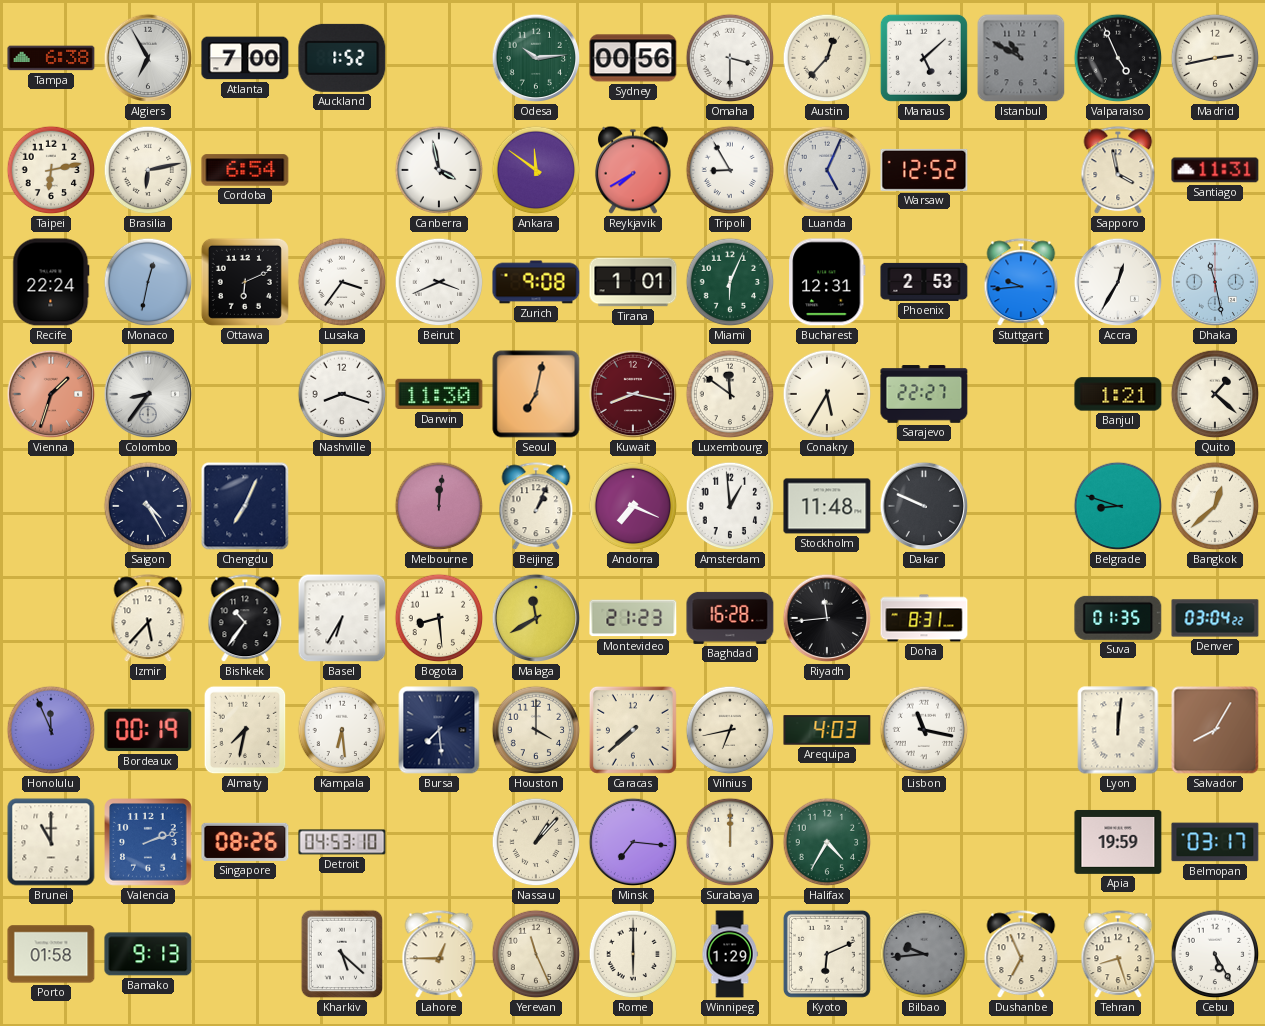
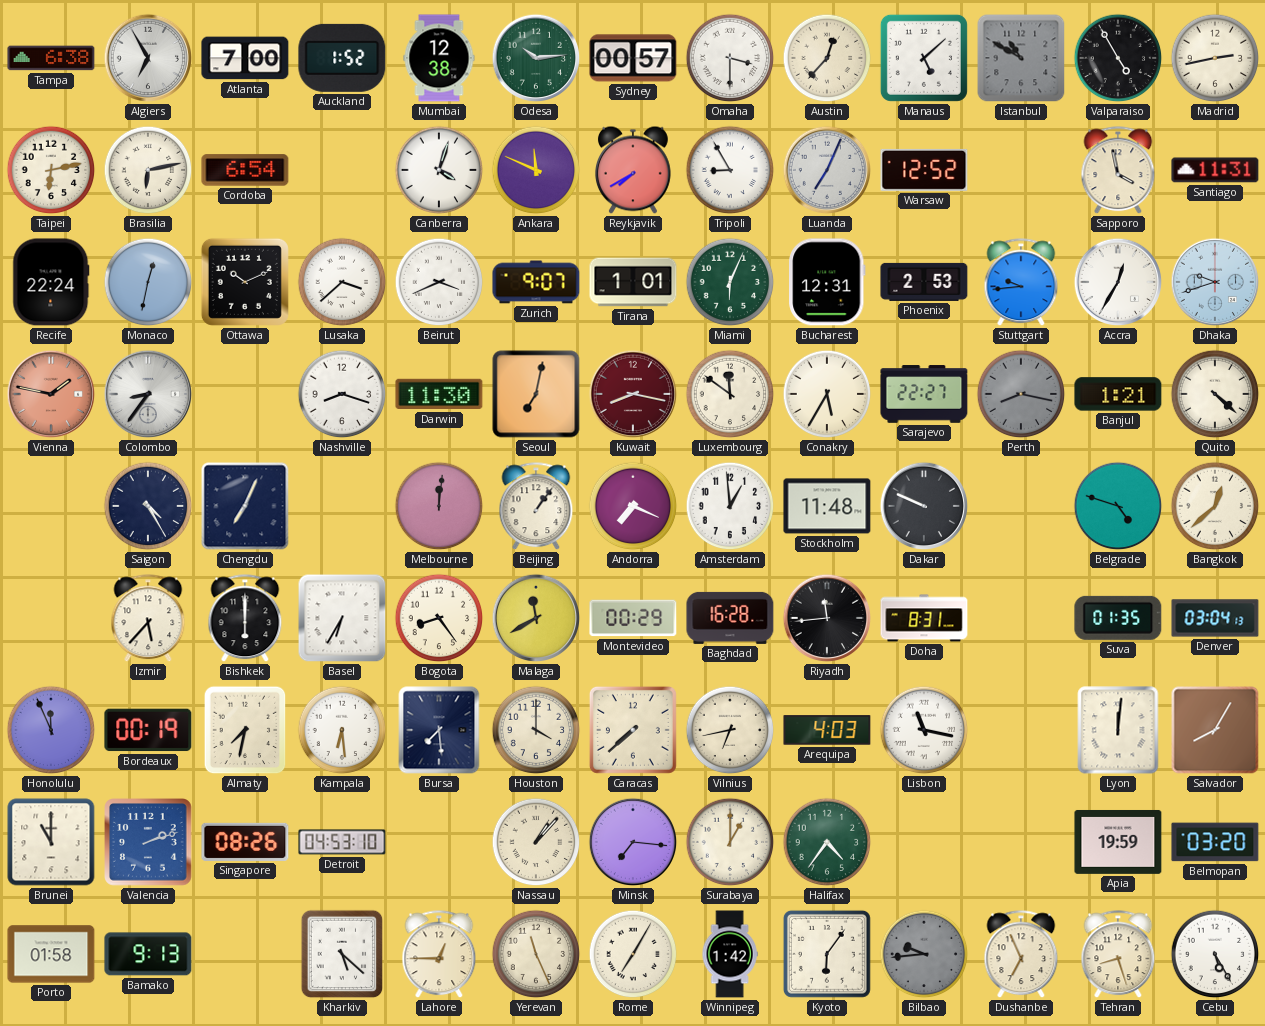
Mumbai: none -> 12:38
Sydney: 00:56 -> 00:57
Valparaiso: 4:56 -> 4:55
Canberra: 3:58 -> 4:03
Ankara: 11:51 -> 11:49
Luanda: 5:04 -> 7:04
Ottawa: 6:11 -> 10:11
Lusaka: 3:36 -> 3:38
Zurich: 9:08 -> 9:07
Dhaka: 11:28 -> 9:42
Vienna: 1:33 -> 1:47
Perth: none -> 8:17
Quito: 1:22 -> 4:22
Beijing: 1:04 -> 1:06
Belgrade: 8:48 -> 4:48
Bishkek: 10:36 -> 6:00
Bogota: 8:29 -> 8:24
Montevideo: 21:23 -> 00:29
Denver: 03:04:22 -> 03:04:13
Surabaya: 12:00 -> 1:00
Halifax: 4:35 -> 4:36
Belmopan: 03:17 -> 03:20
Rome: 6:00 -> 7:05
Winnipeg: 1:29 -> 1:42
Kyoto: 6:11 -> 6:06
